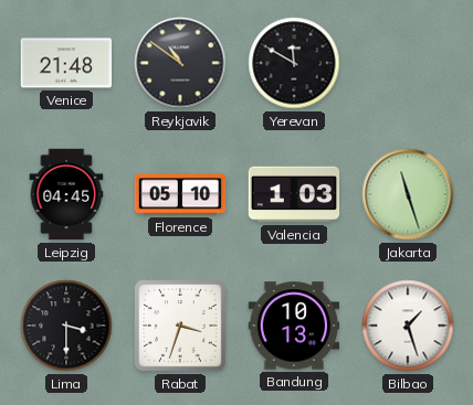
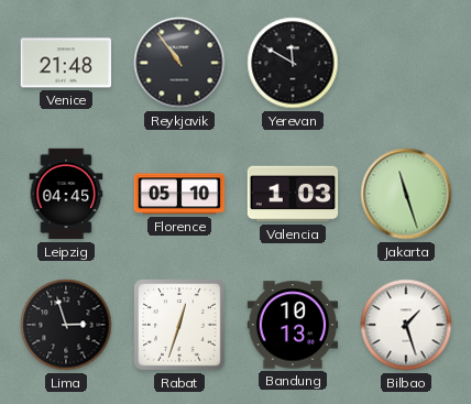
Reykjavik: 10:51 -> 10:54
Lima: 3:30 -> 2:57
Rabat: 3:33 -> 12:33
